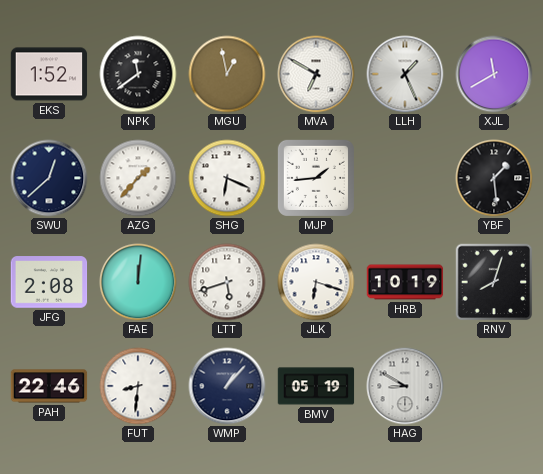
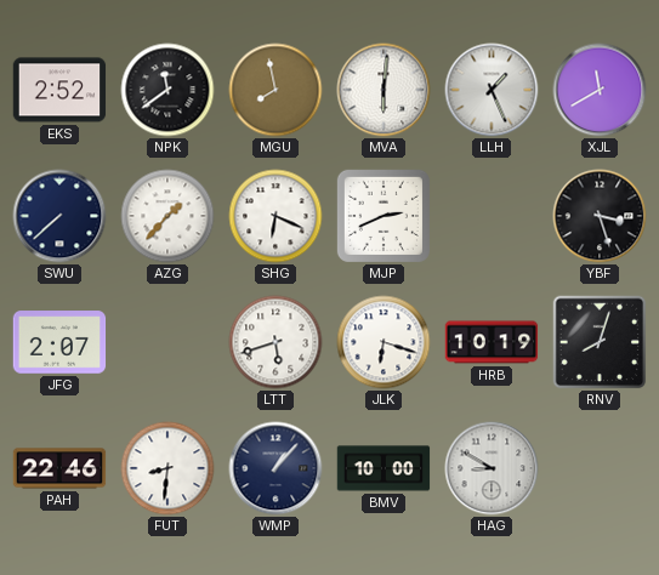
EKS: 1:52 -> 2:52
MGU: 12:58 -> 7:58
MVA: 6:50 -> 6:01
SWU: 12:38 -> 7:38
MJP: 1:44 -> 2:41
YBF: 1:29 -> 3:27
JFG: 2:08 -> 2:07
FAE: 12:01 -> none
BMV: 05:19 -> 10:00
